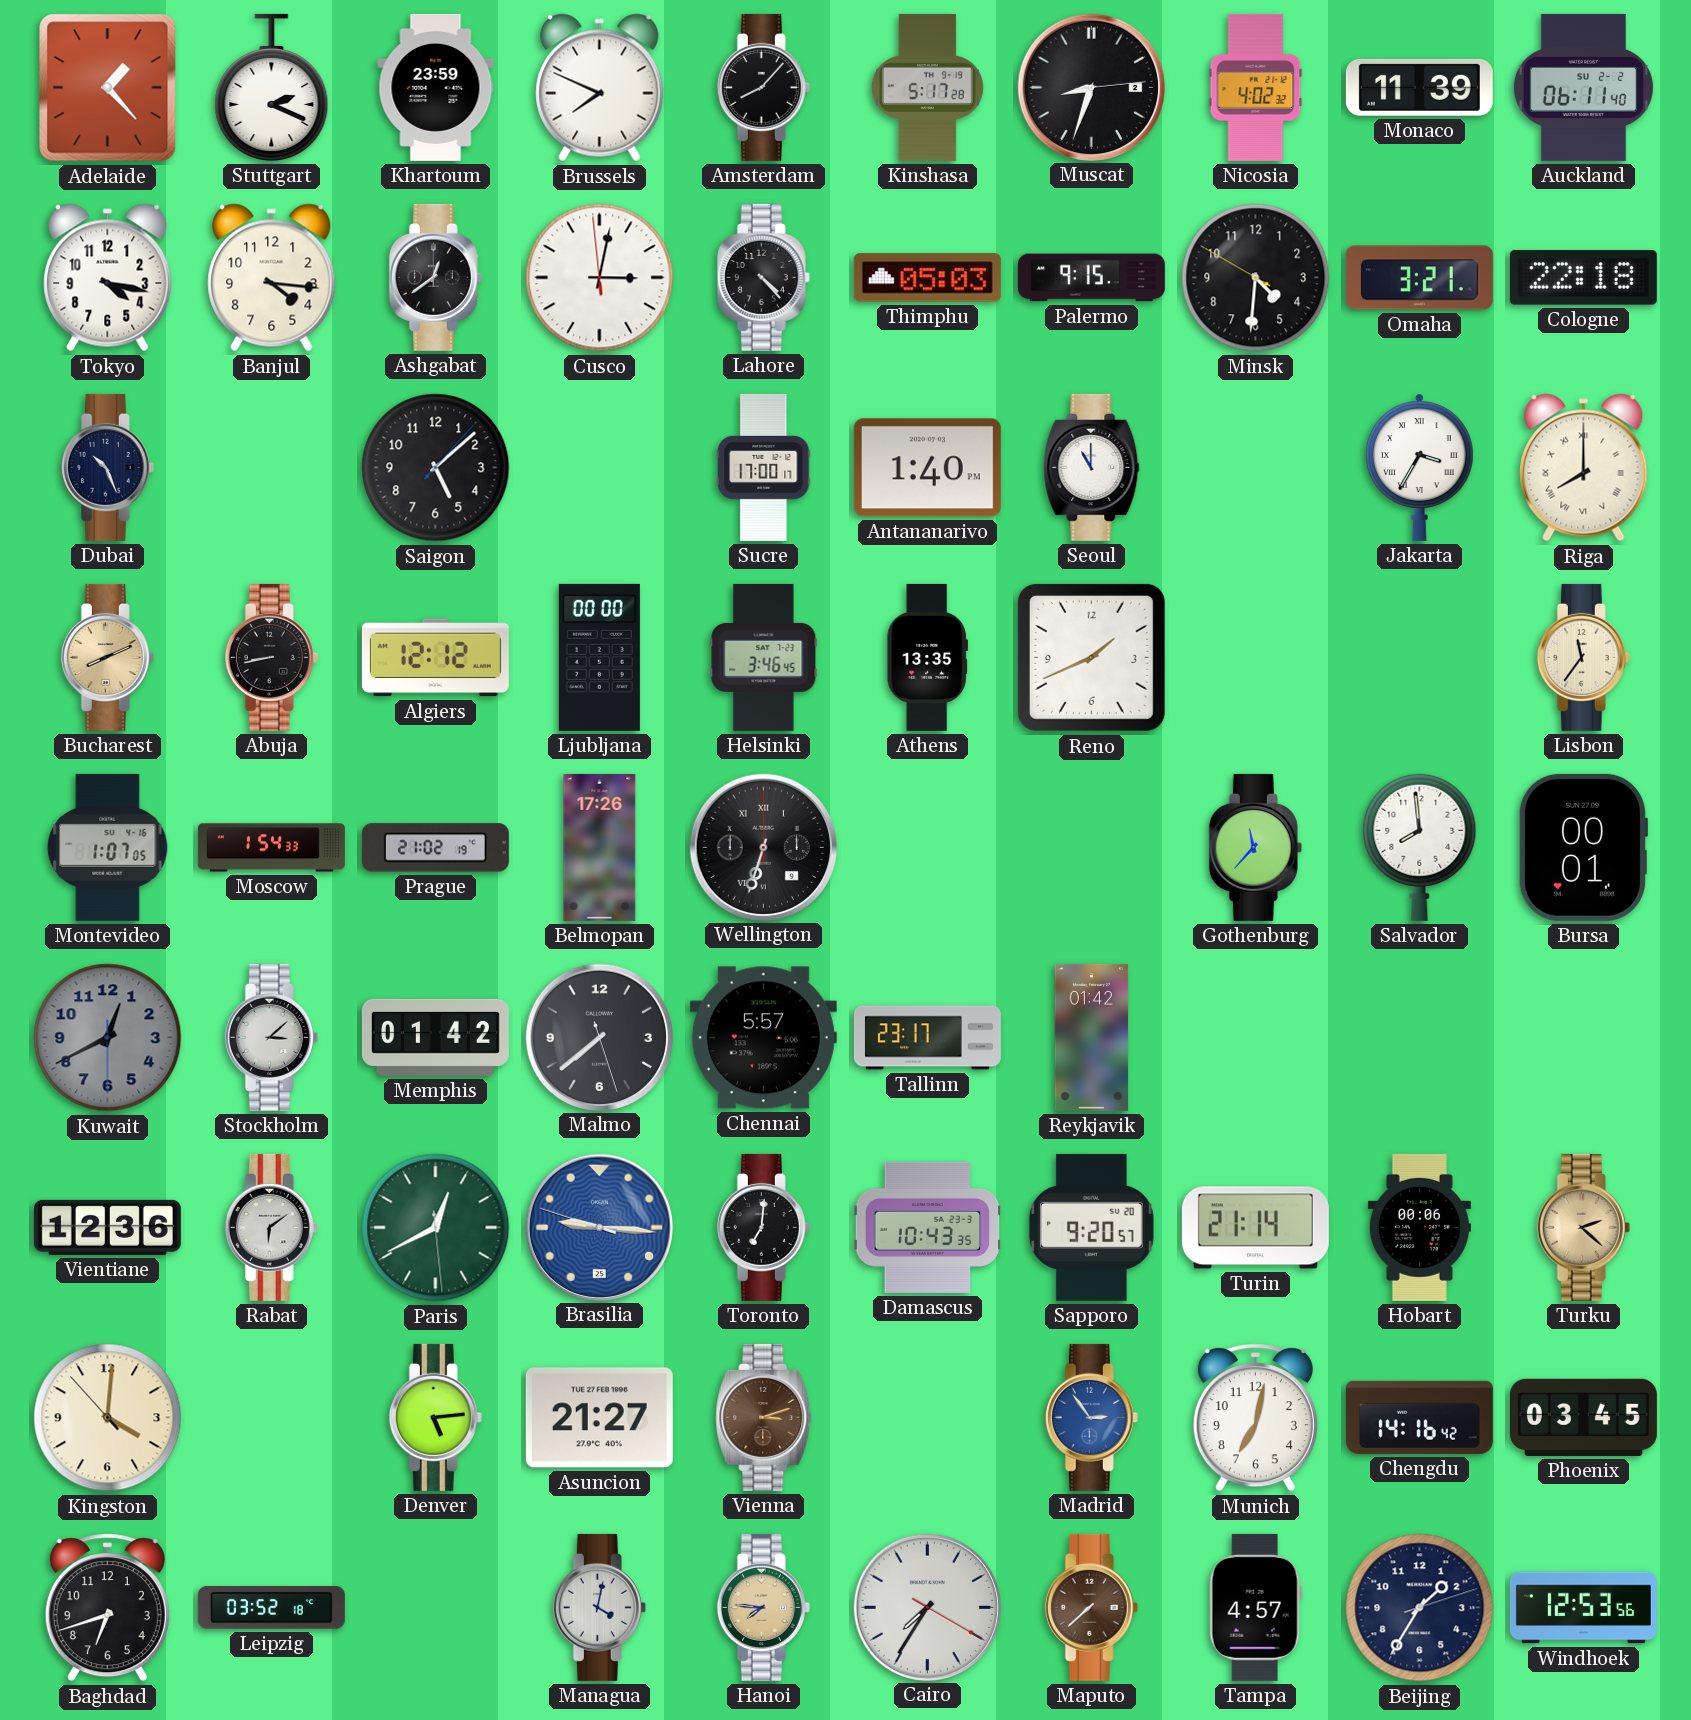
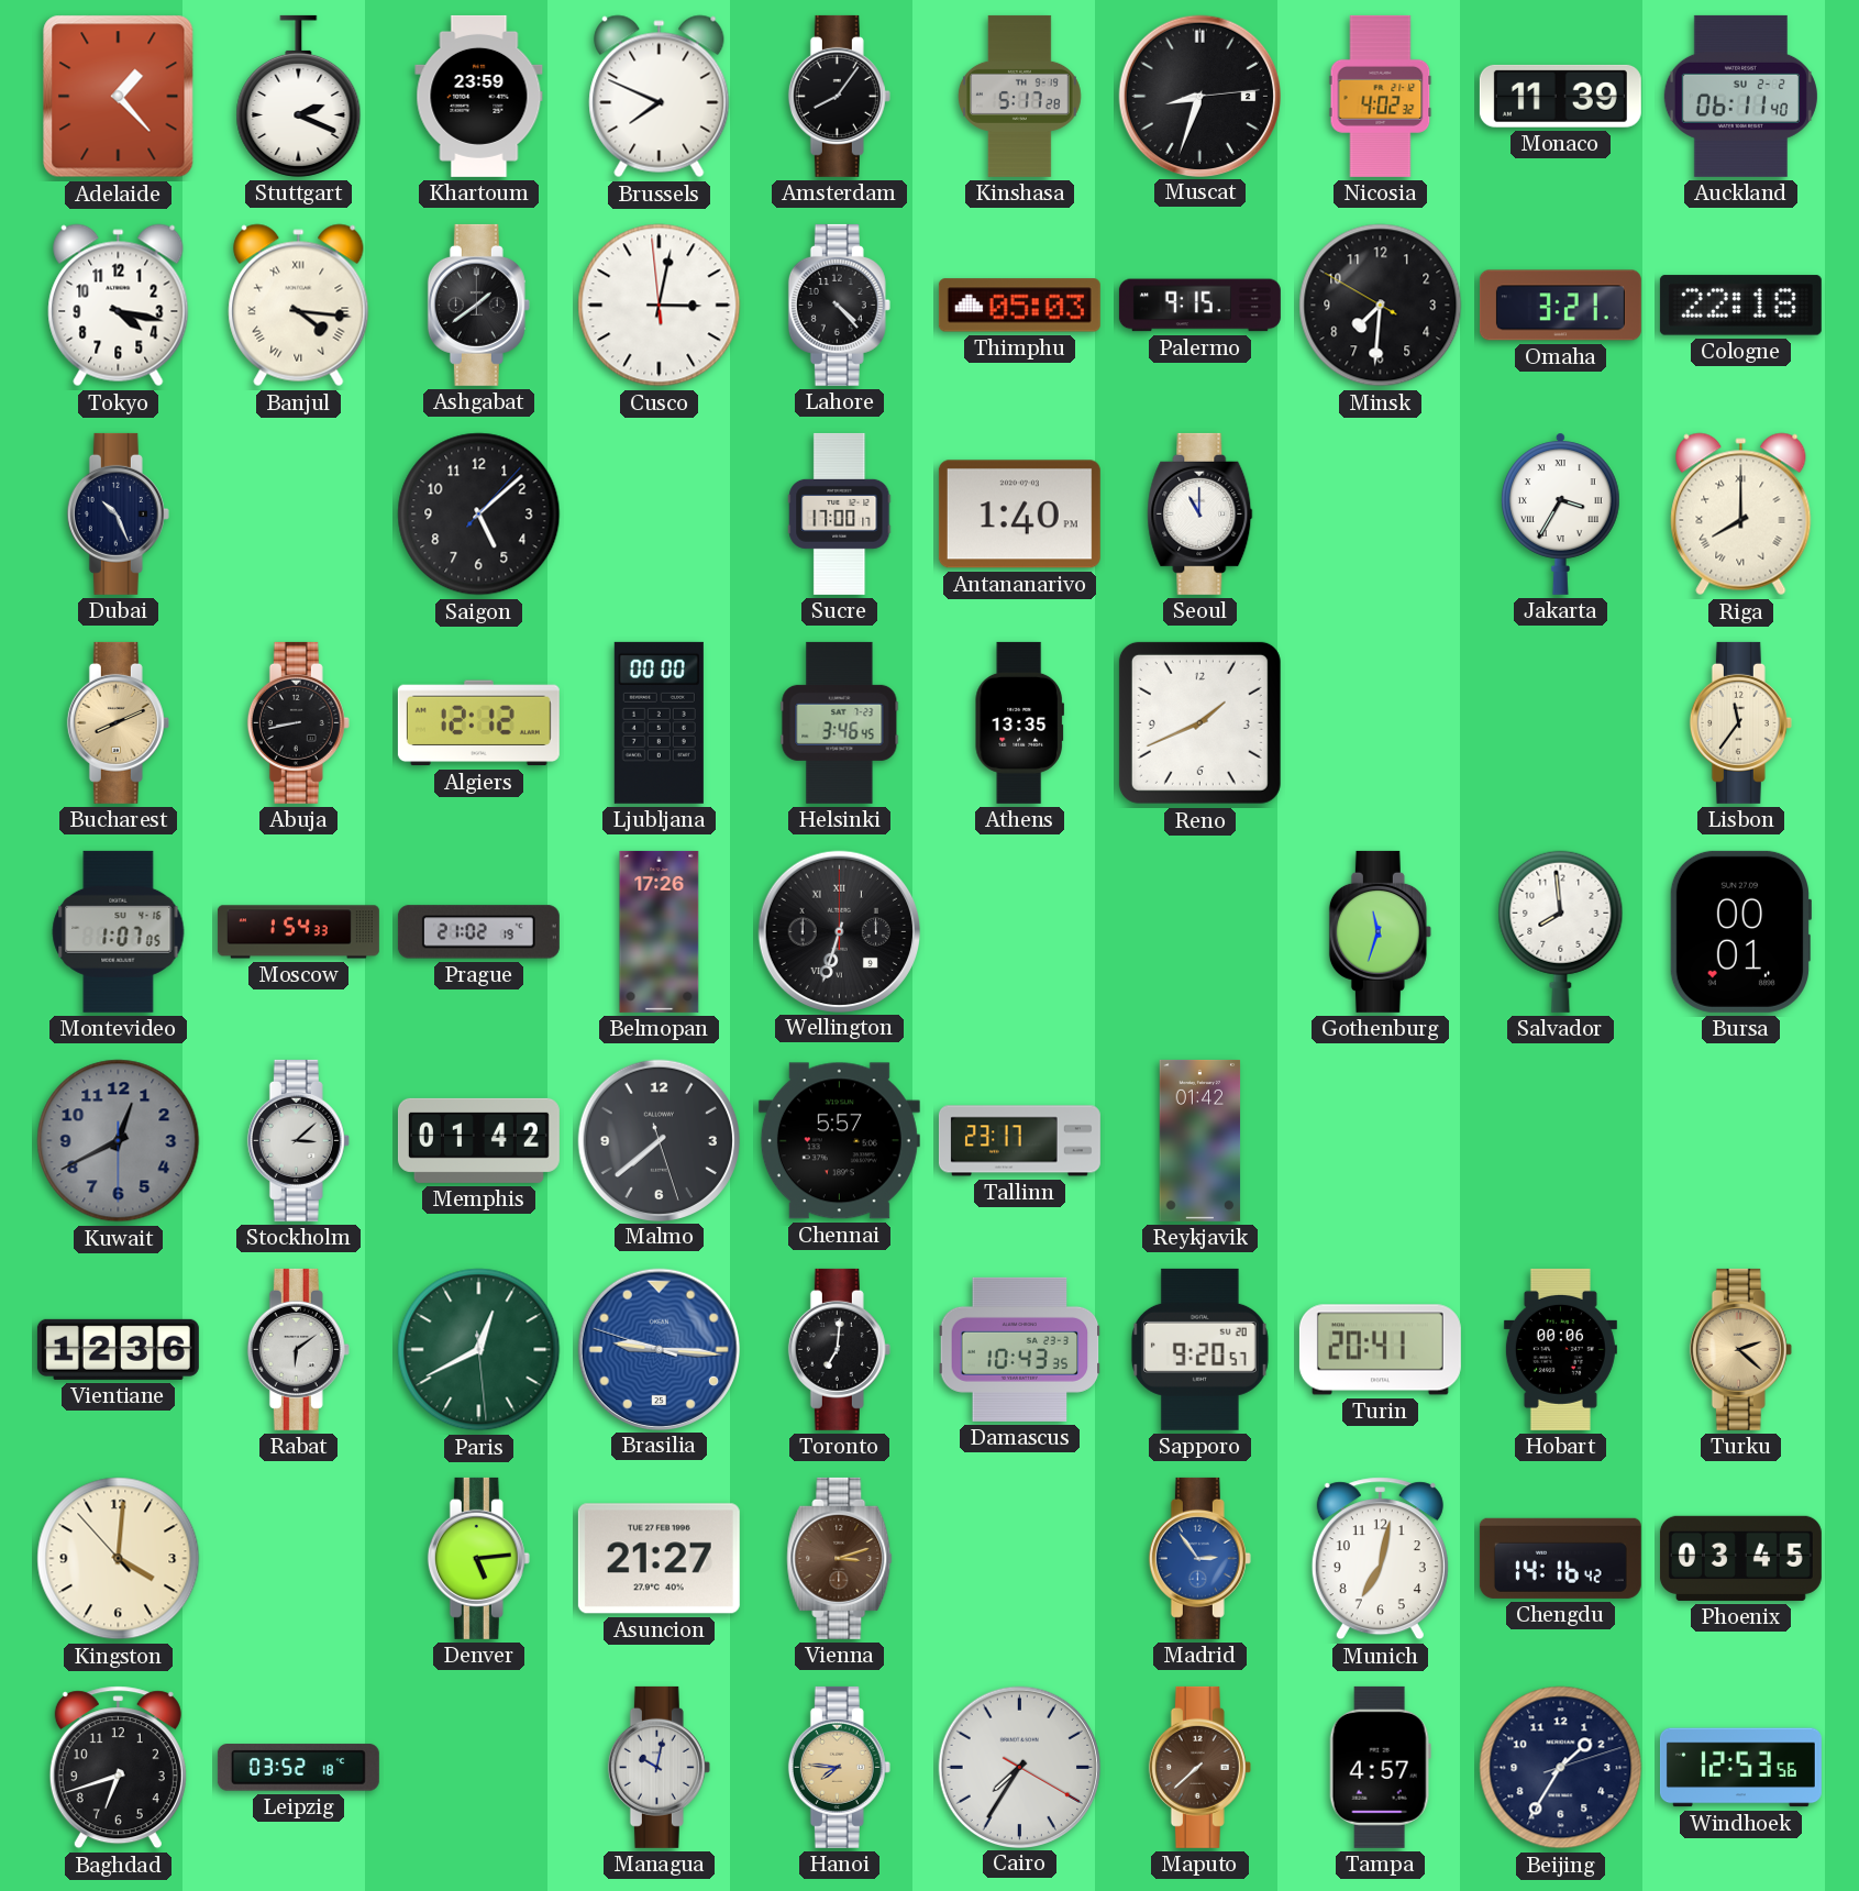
Amsterdam: 8:07 -> 8:06
Banjul numerals: Arabic -> Roman
Ashgabat: 12:39 -> 1:39
Minsk: 4:30 -> 7:30
Gothenburg: 11:37 -> 11:33
Turin: 21:14 -> 20:41
Managua: 4:02 -> 10:02
